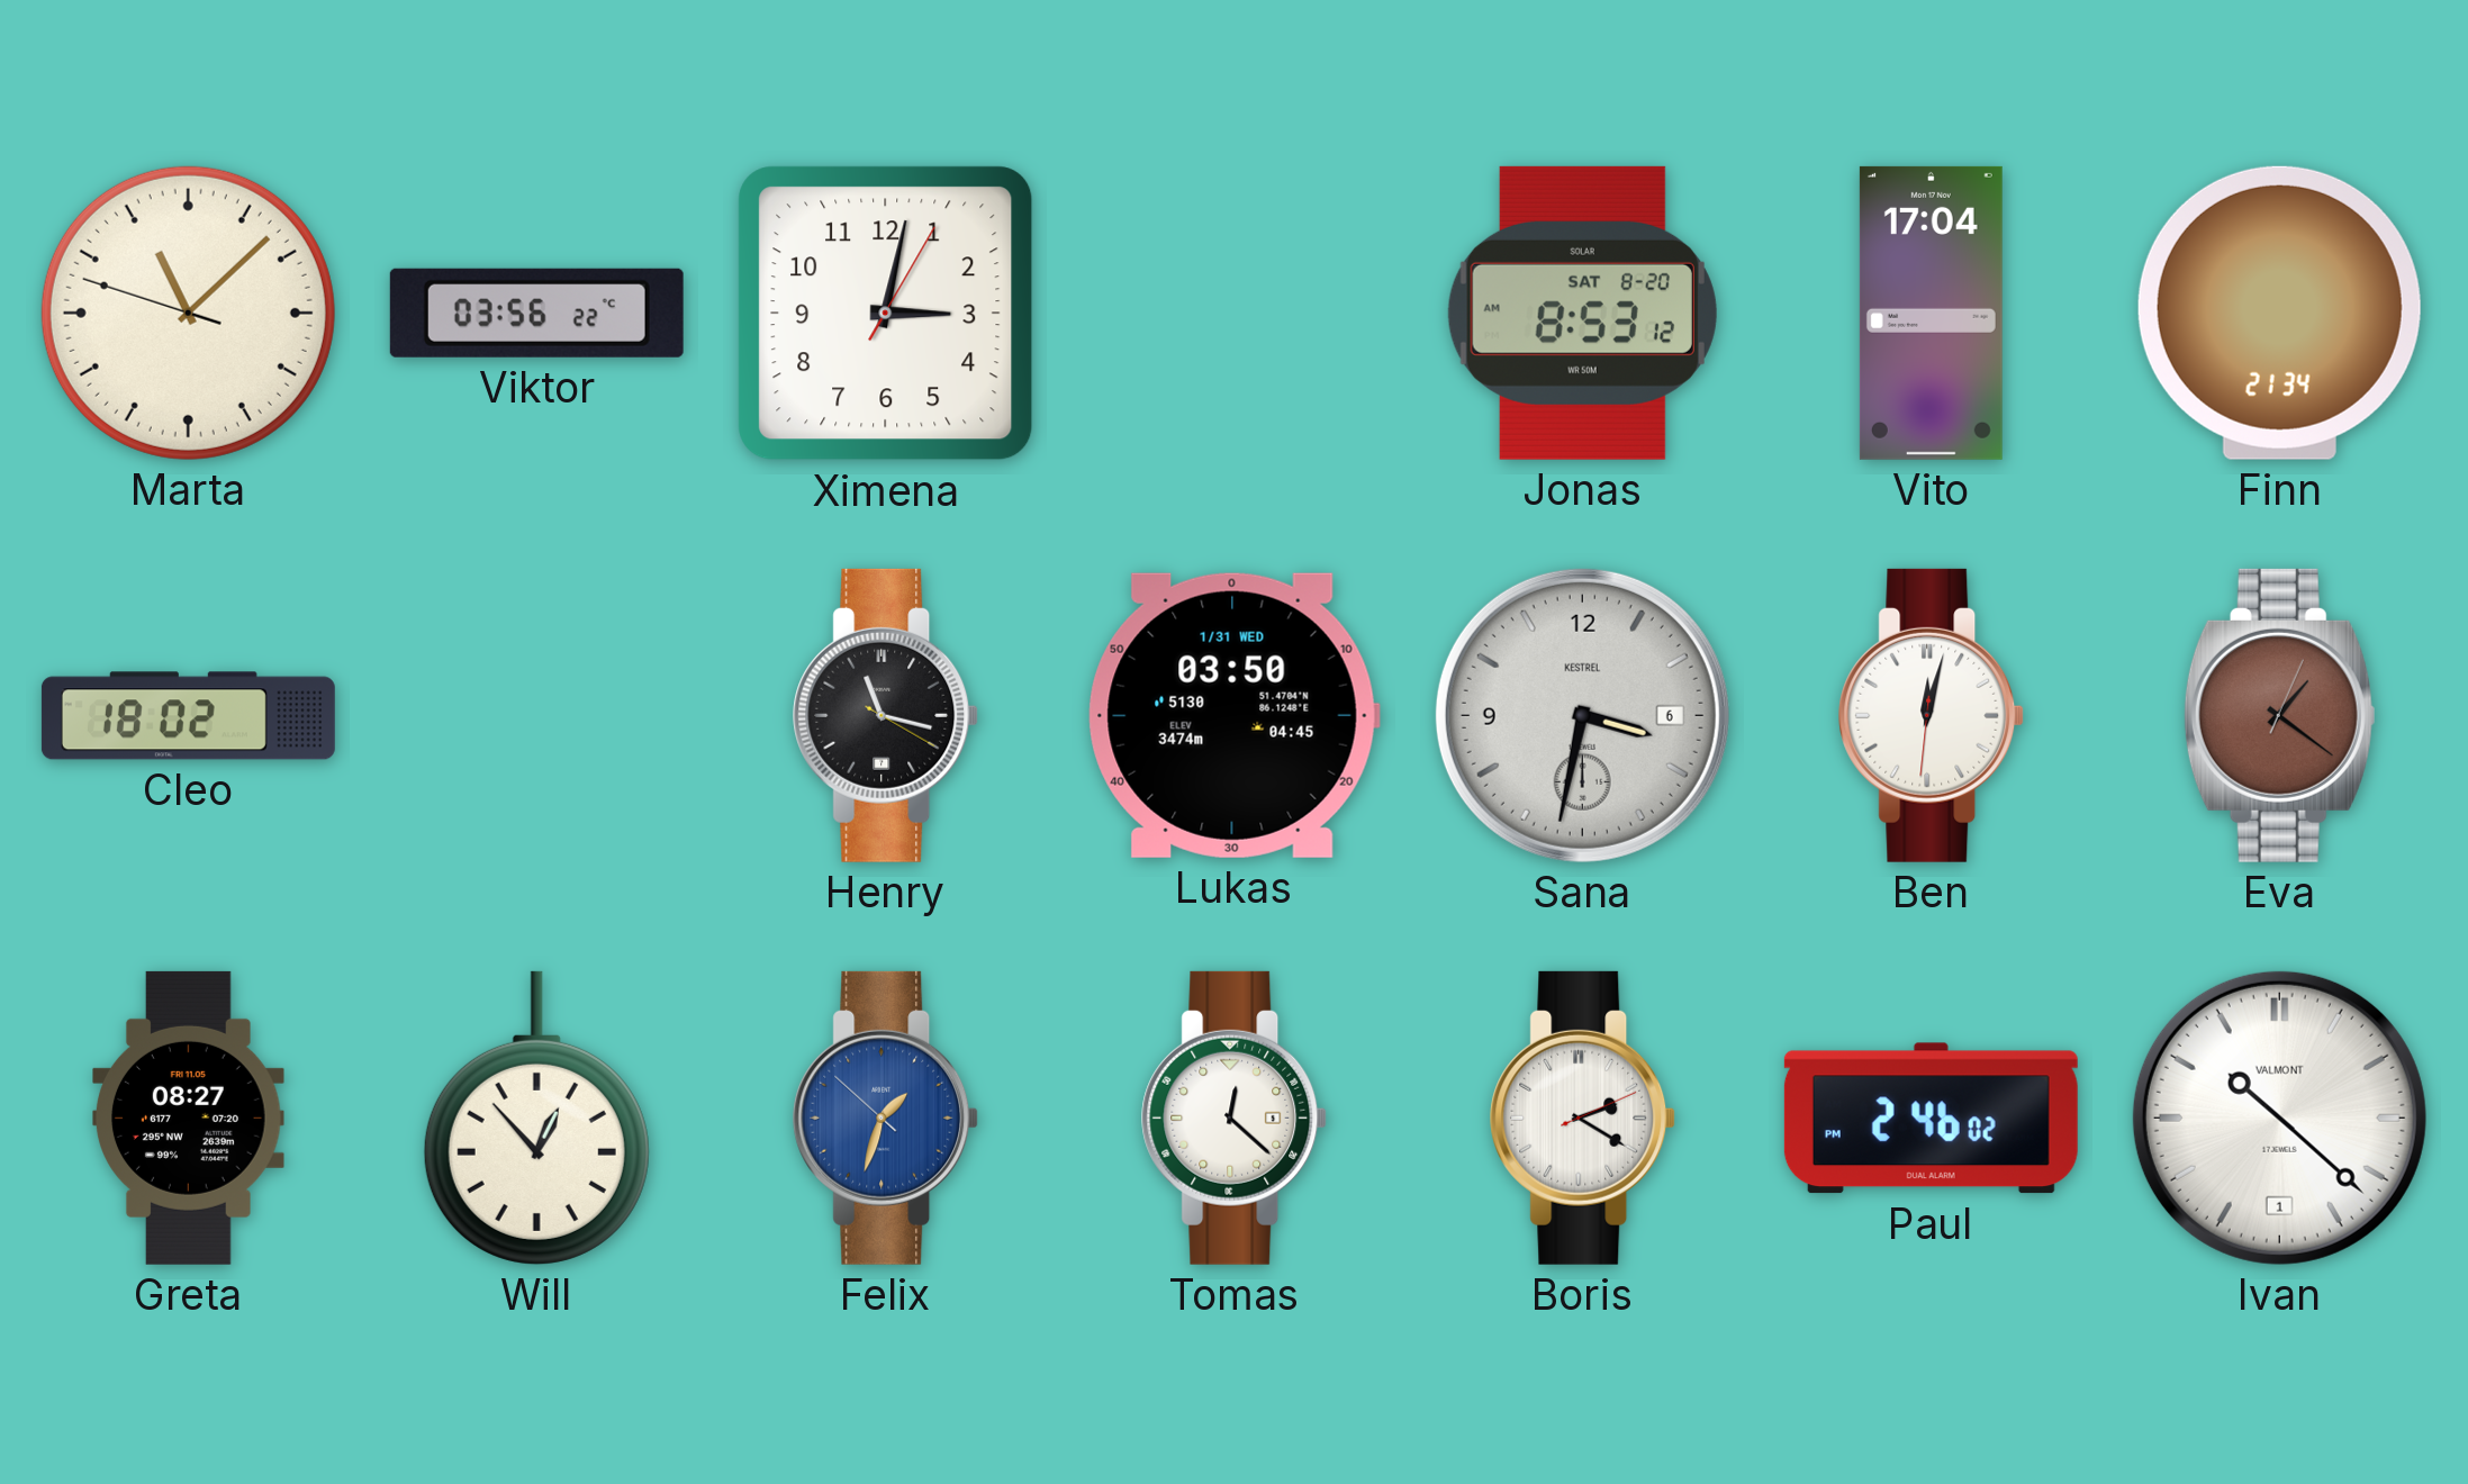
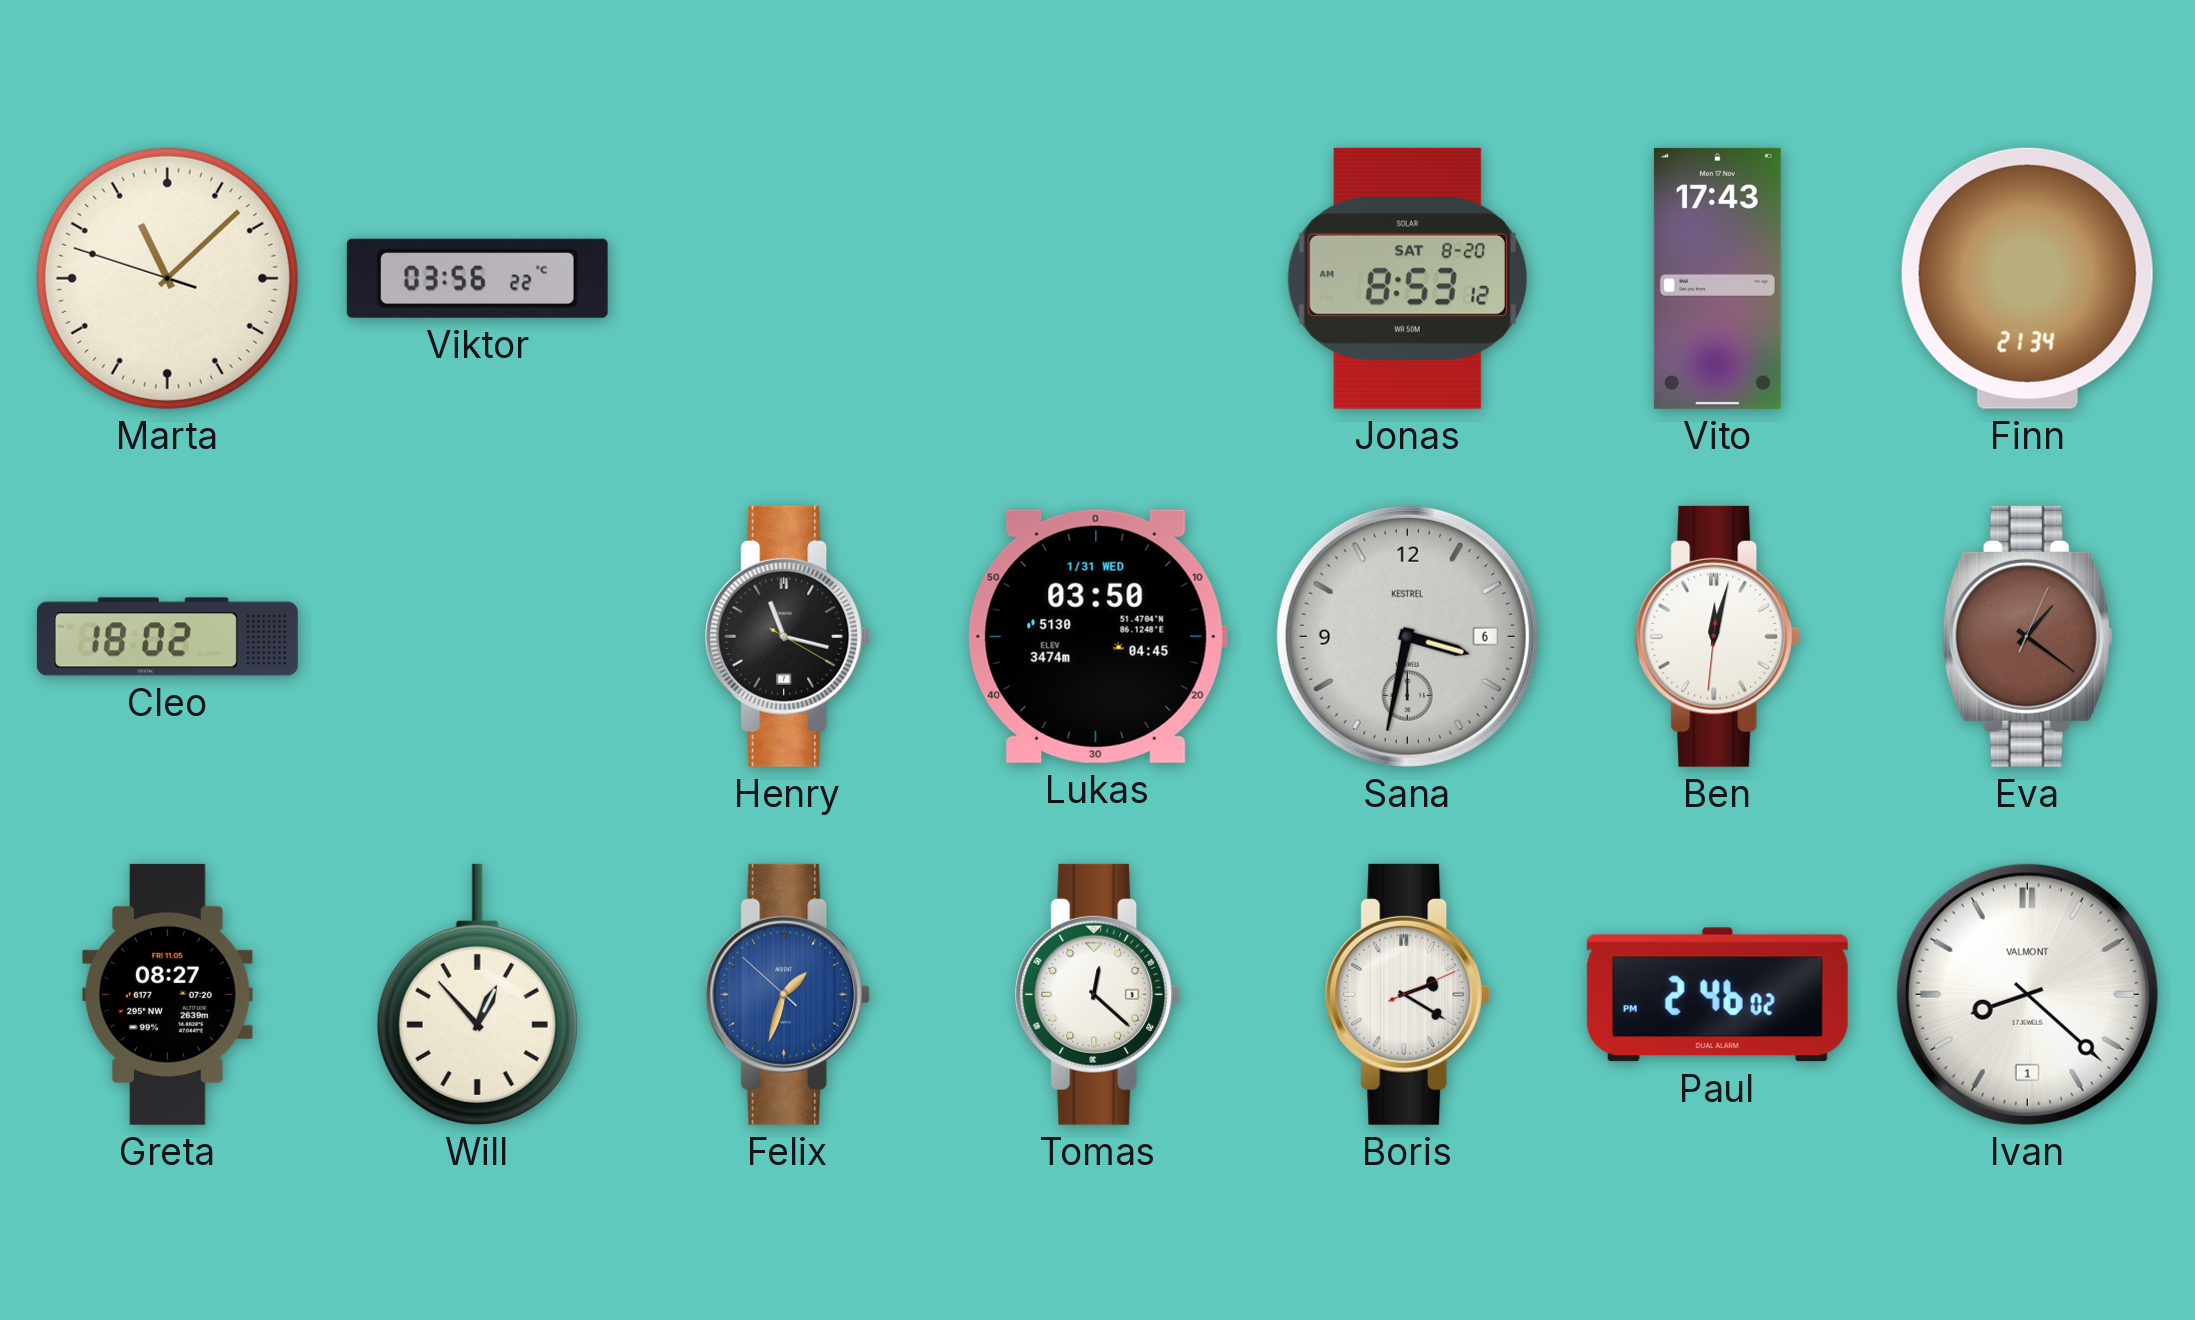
Ximena: 3:02 -> none
Vito: 17:04 -> 17:43
Ivan: 10:22 -> 8:22
